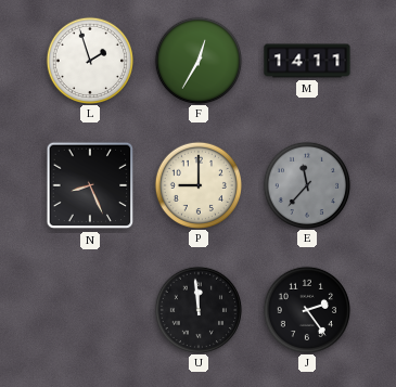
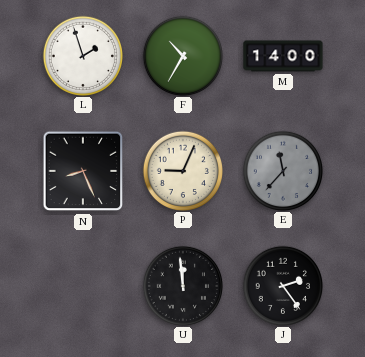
F: 12:35 -> 10:35
M: 14:11 -> 14:00
P: 9:00 -> 9:04
